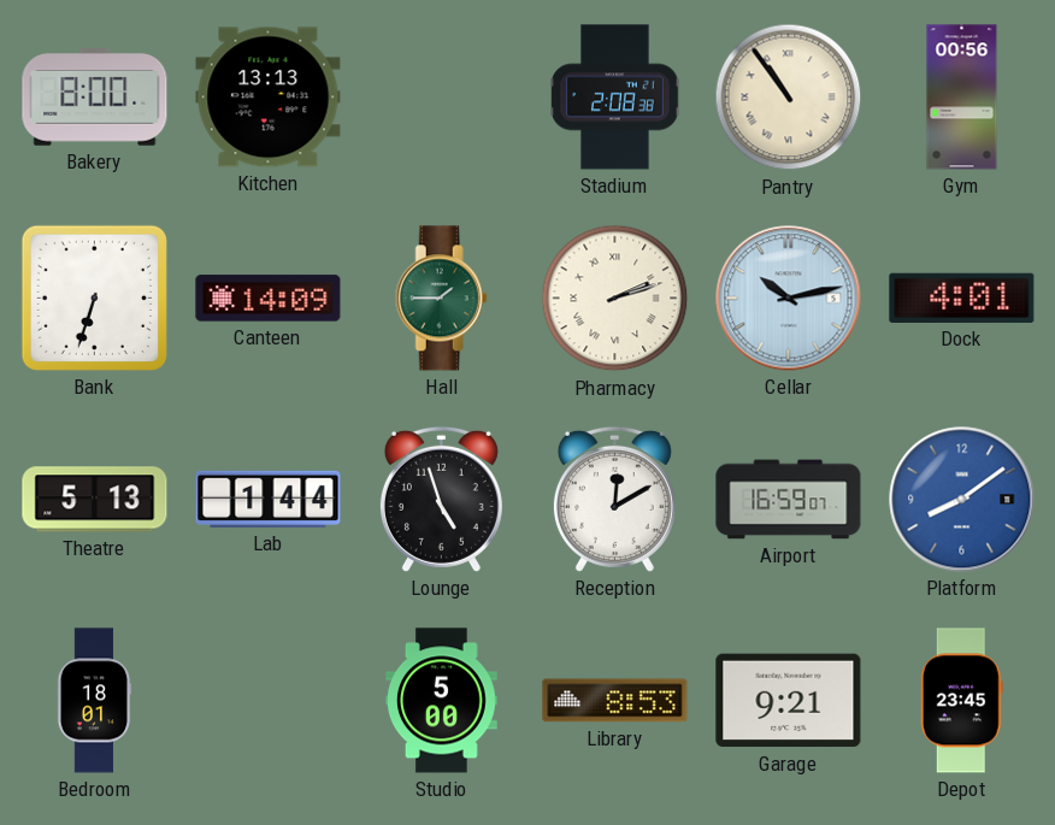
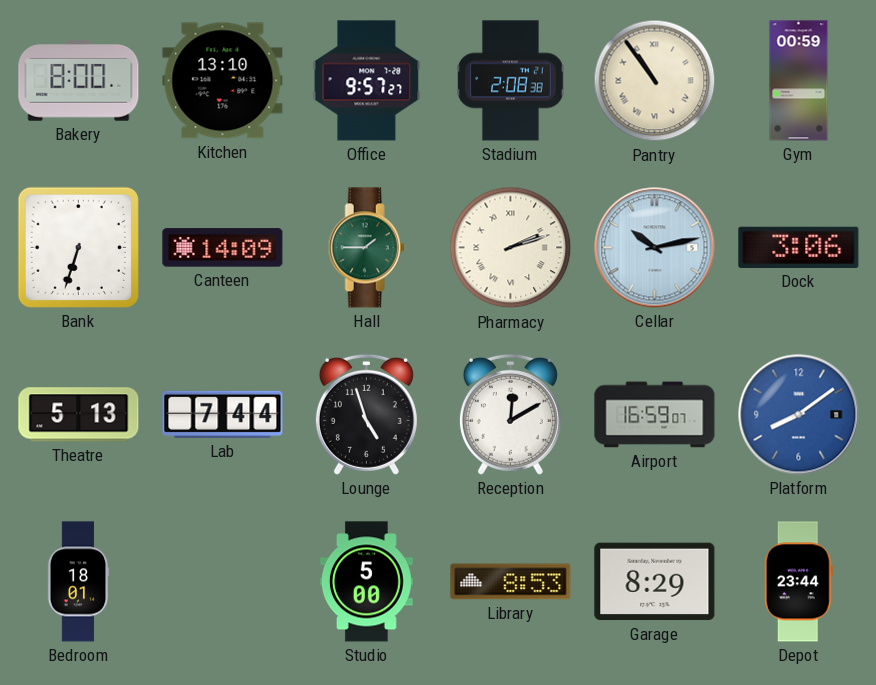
Kitchen: 13:13 -> 13:10
Office: none -> 9:57
Gym: 00:56 -> 00:59
Dock: 4:01 -> 3:06
Lab: 1:44 -> 7:44
Garage: 9:21 -> 8:29
Depot: 23:45 -> 23:44
